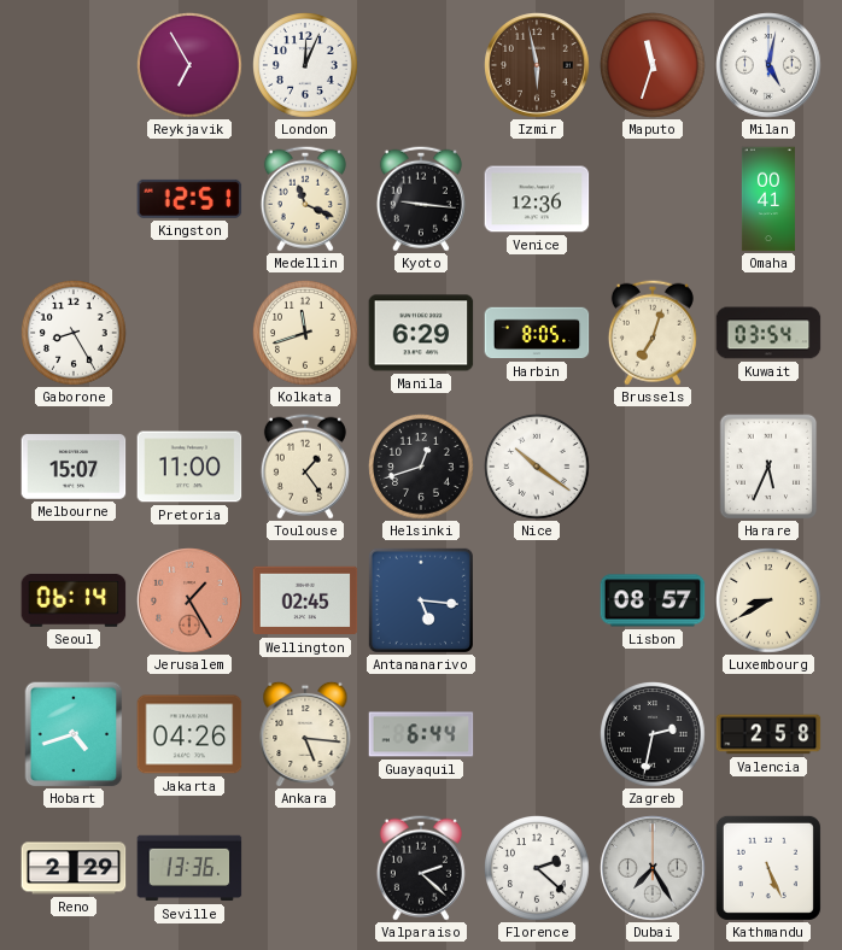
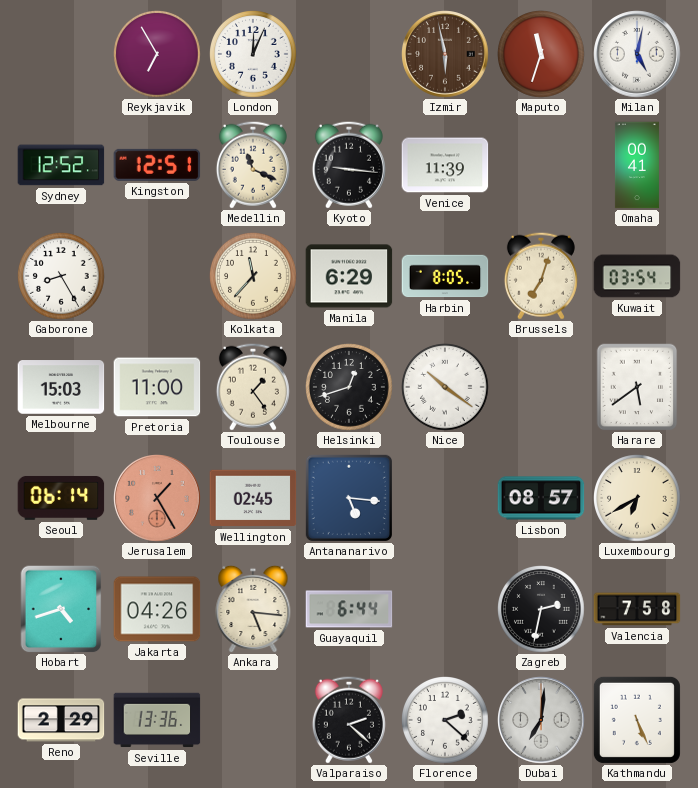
Sydney: none -> 12:52
Venice: 12:36 -> 11:39
Kolkata: 11:42 -> 11:37
Melbourne: 15:07 -> 15:03
Harare: 5:34 -> 5:39
Luxembourg: 8:40 -> 6:40
Valencia: 2:58 -> 7:58
Dubai: 7:25 -> 7:01
